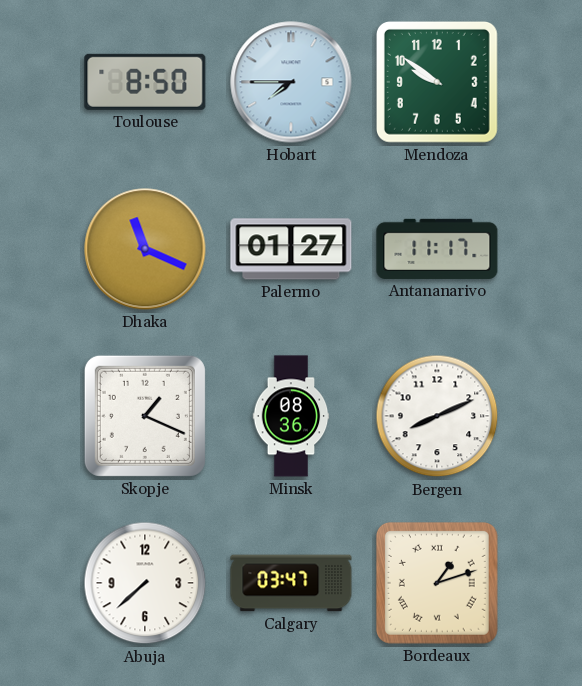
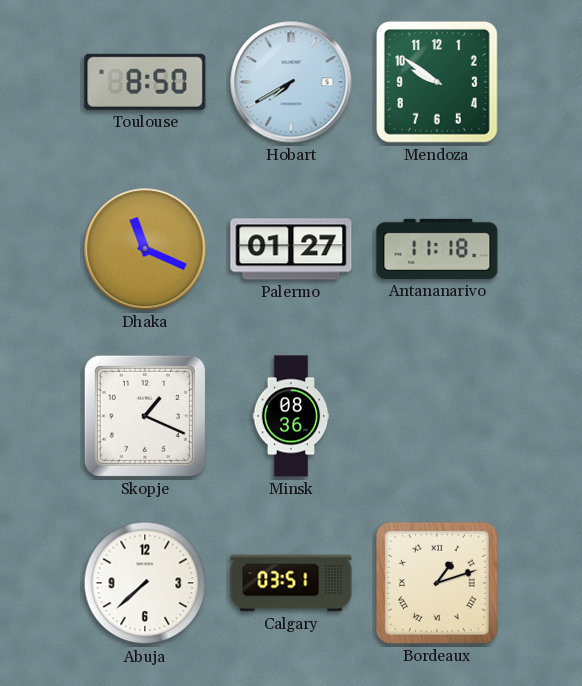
Hobart: 7:45 -> 7:40
Antananarivo: 11:17 -> 11:18
Bergen: 8:11 -> none
Calgary: 03:47 -> 03:51
